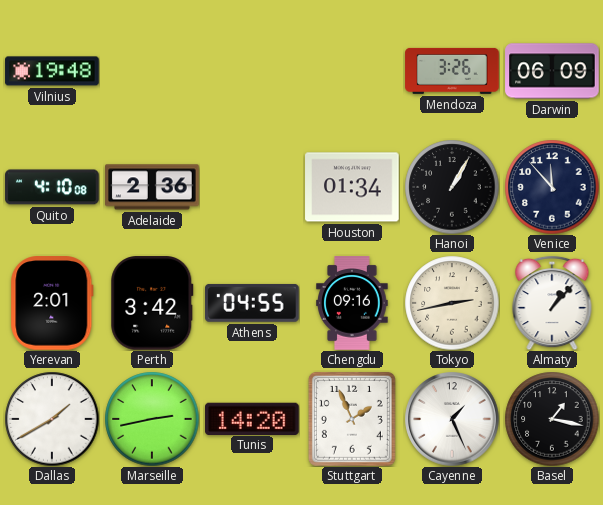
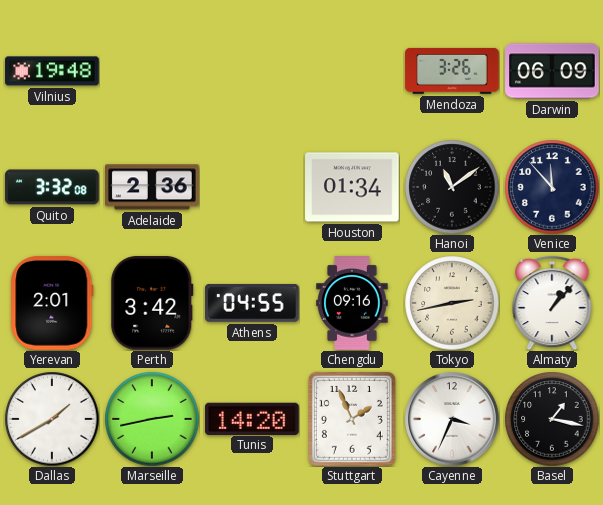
Quito: 4:10 -> 3:32
Hanoi: 1:05 -> 11:09
Cayenne: 1:26 -> 3:34
